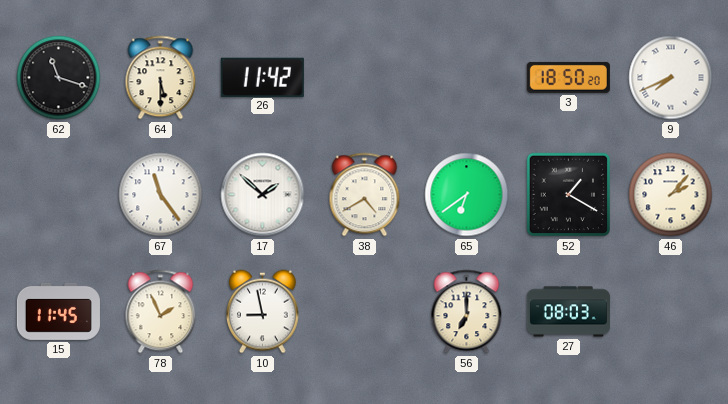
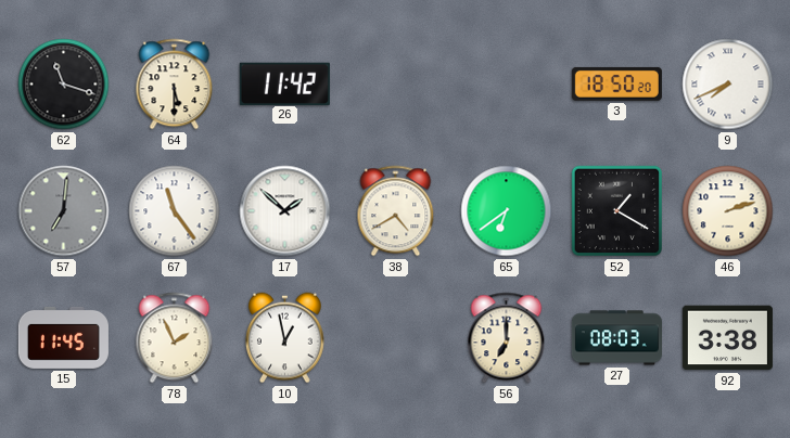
57: none -> 7:01
46: 2:07 -> 2:12
10: 8:58 -> 12:58
92: none -> 3:38
